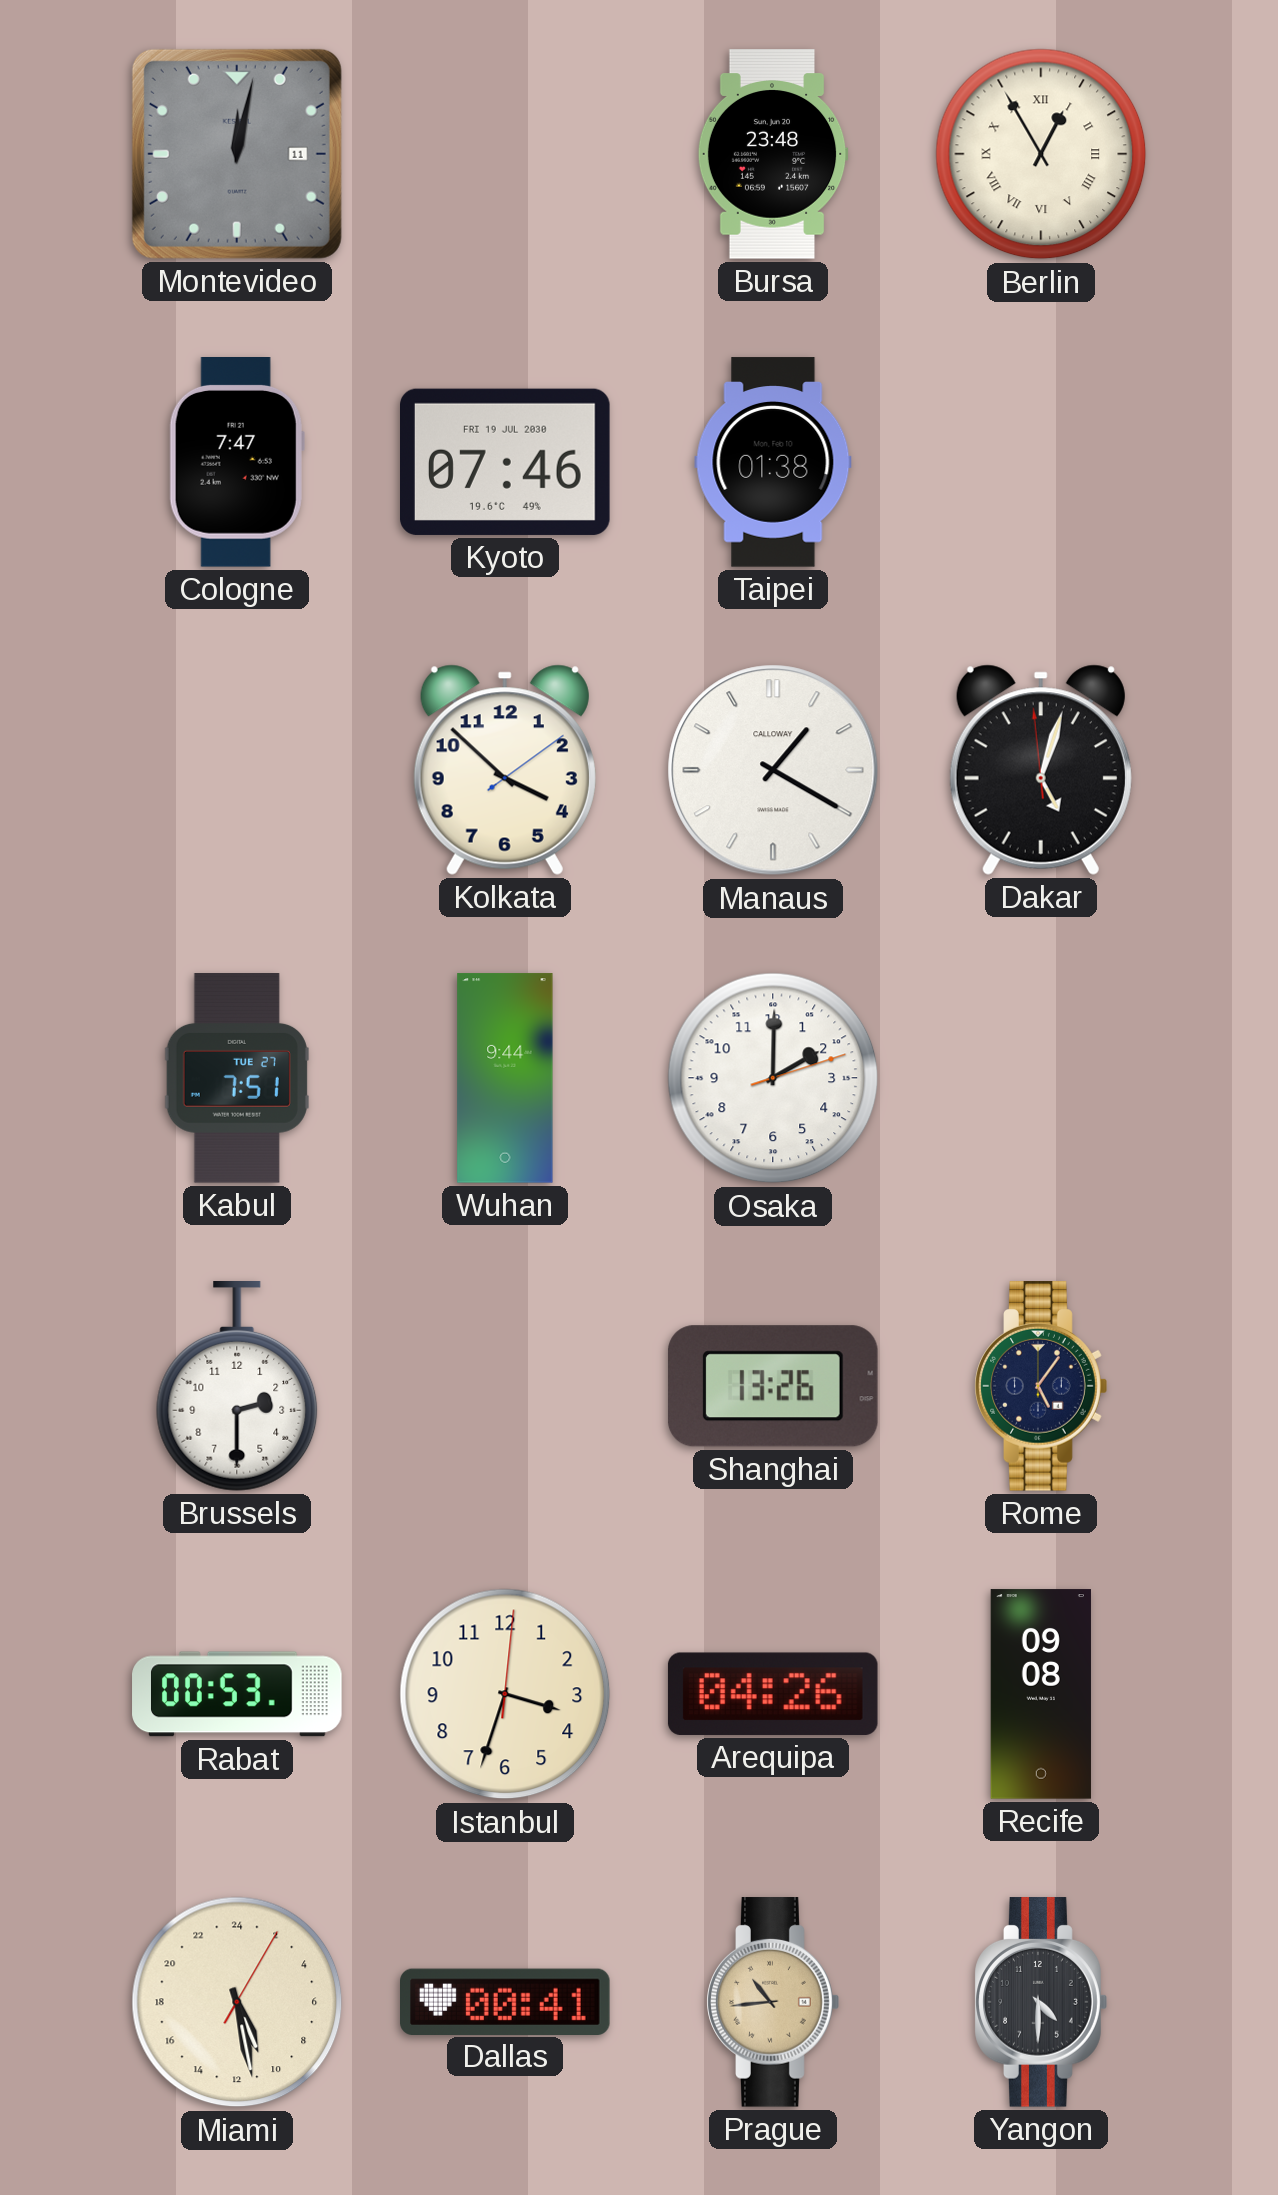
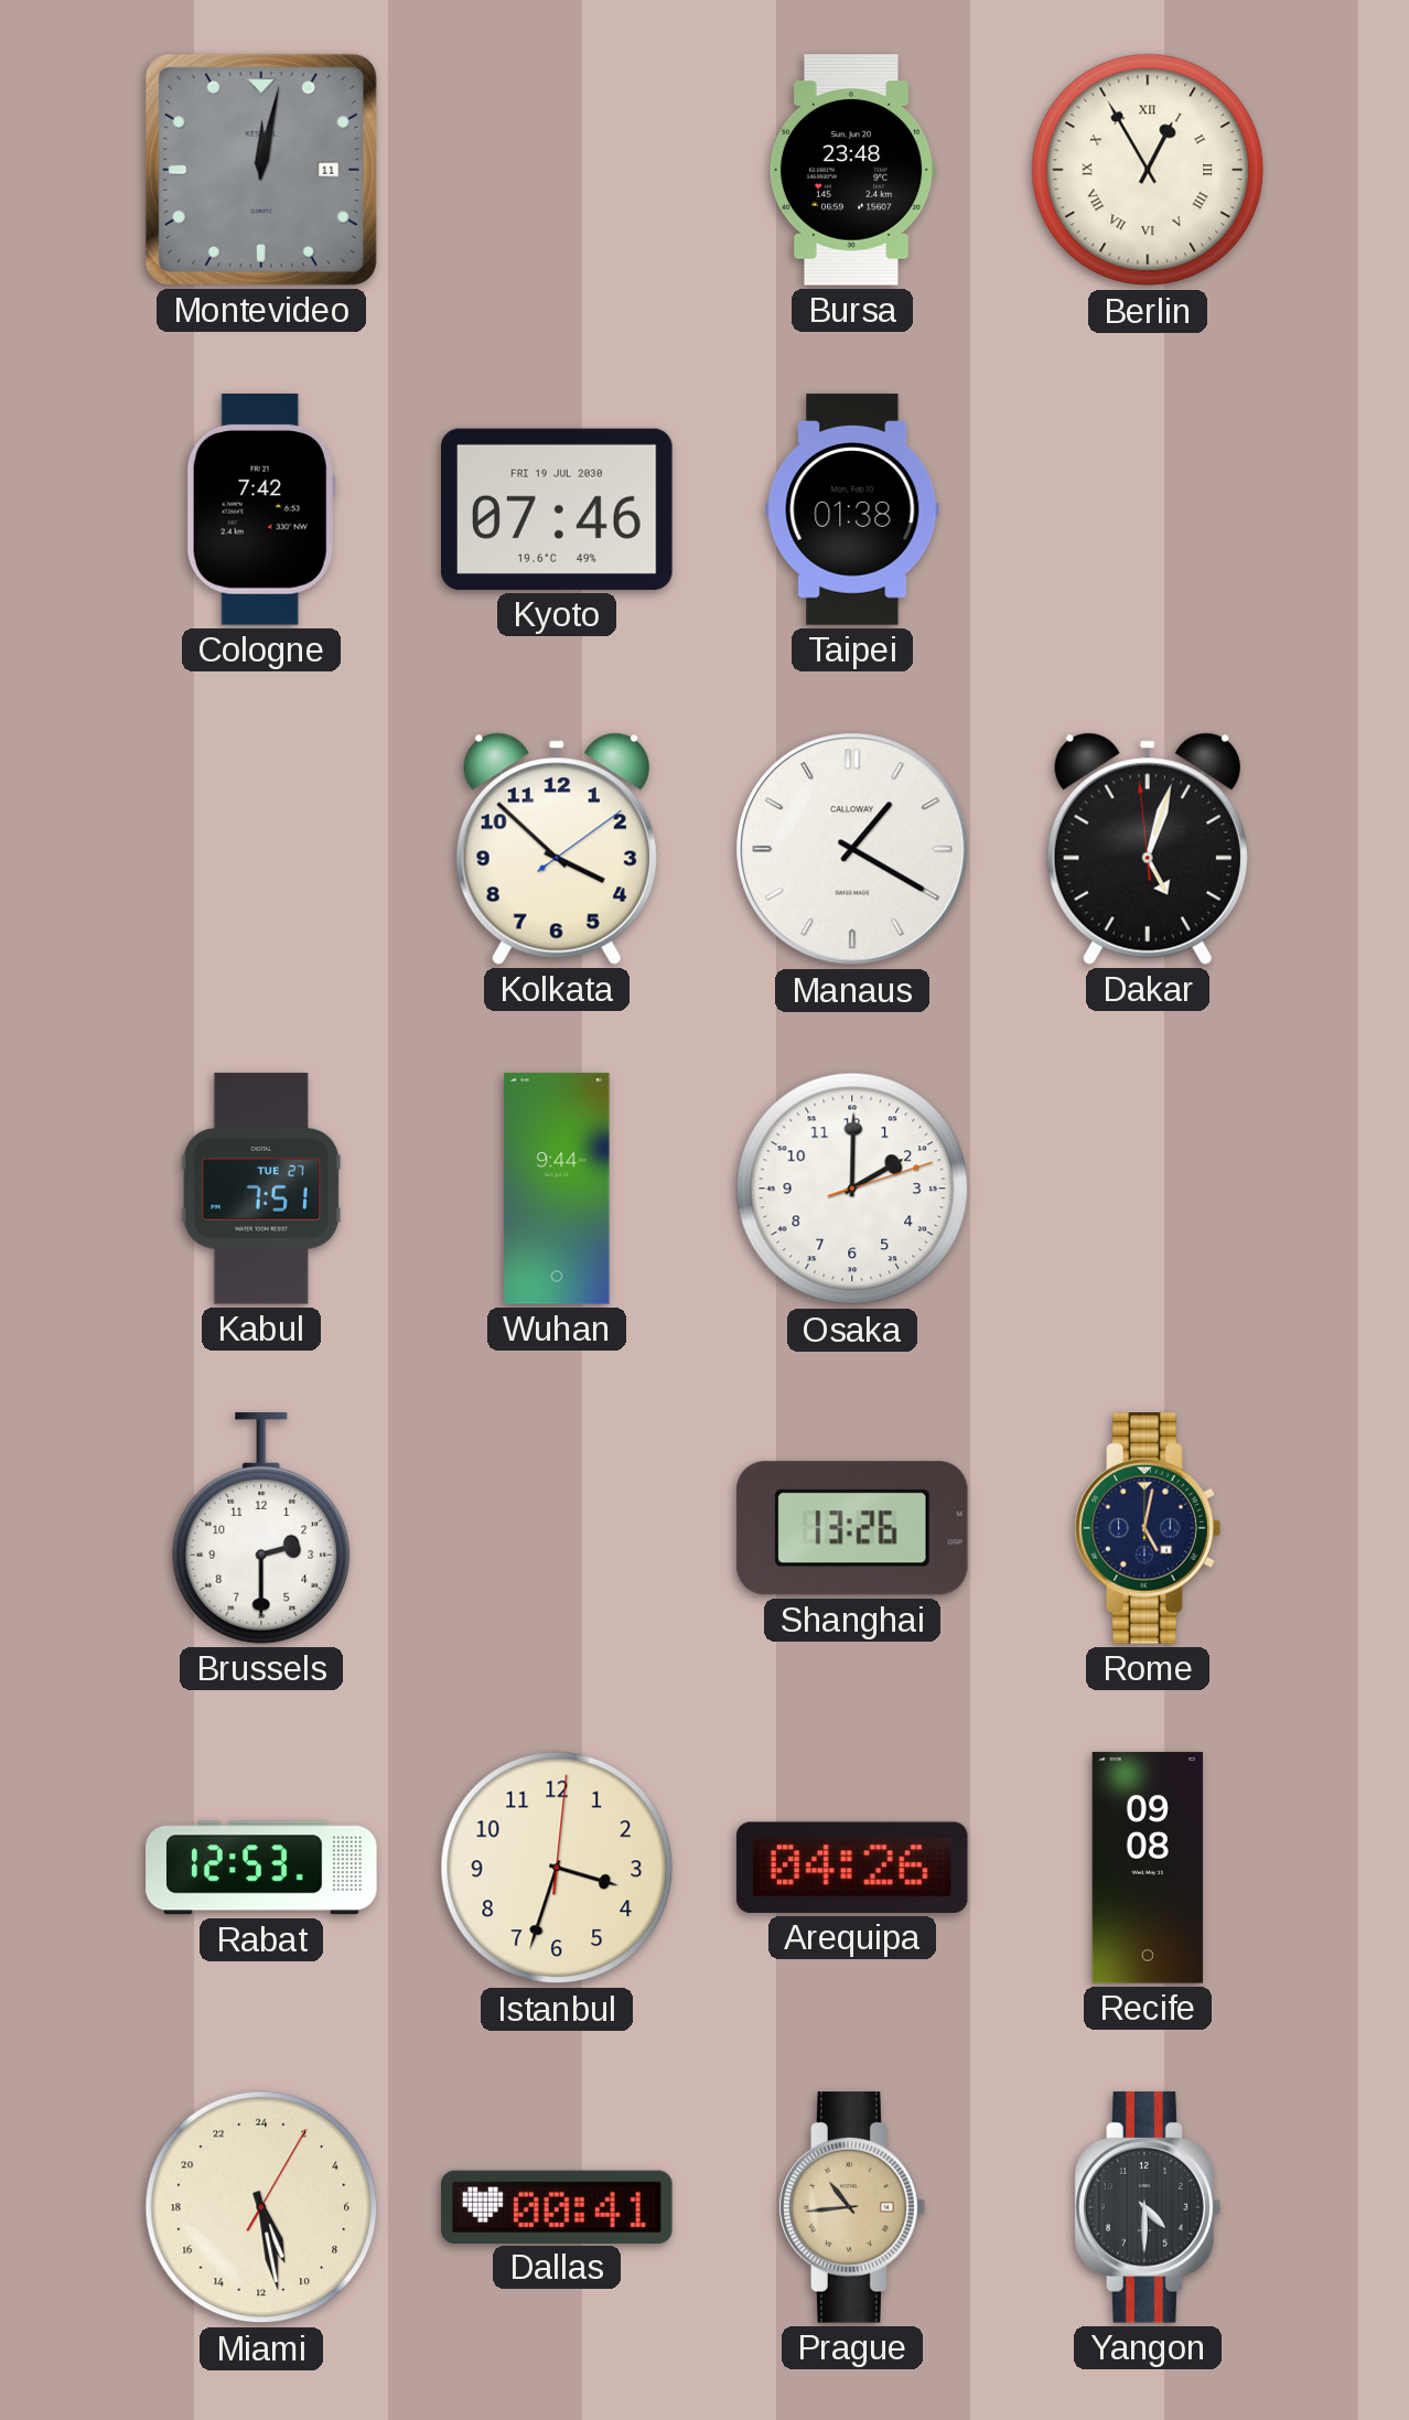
Cologne: 7:47 -> 7:42
Rome: 5:06 -> 5:02
Rabat: 00:53 -> 12:53
